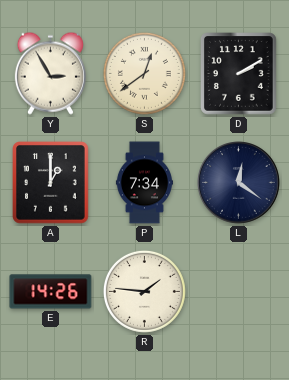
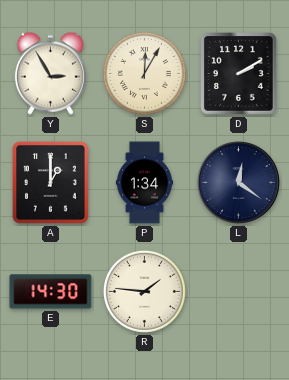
S: 12:39 -> 12:05
P: 7:34 -> 1:34
E: 14:26 -> 14:30
